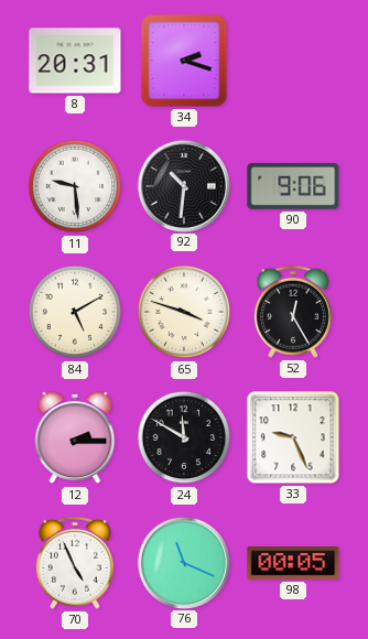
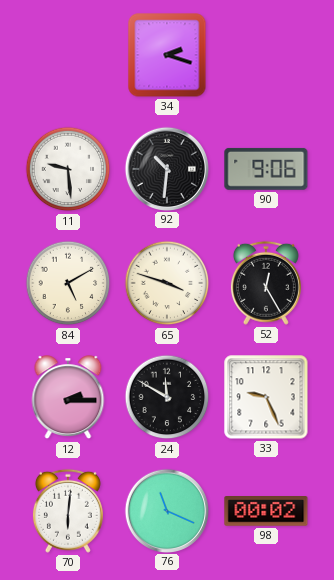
8: 20:31 -> none
70: 4:56 -> 6:01
98: 00:05 -> 00:02
